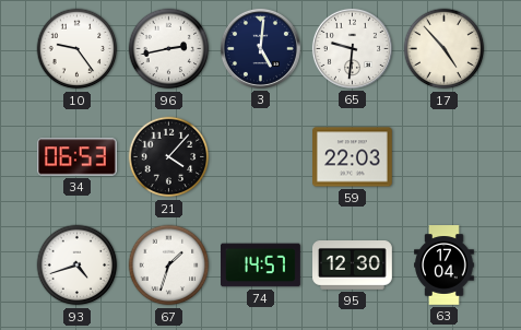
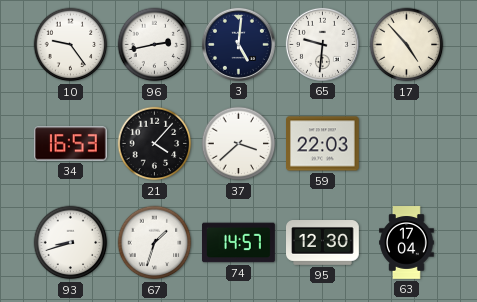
34: 06:53 -> 16:53
37: none -> 3:38
93: 4:42 -> 8:42
